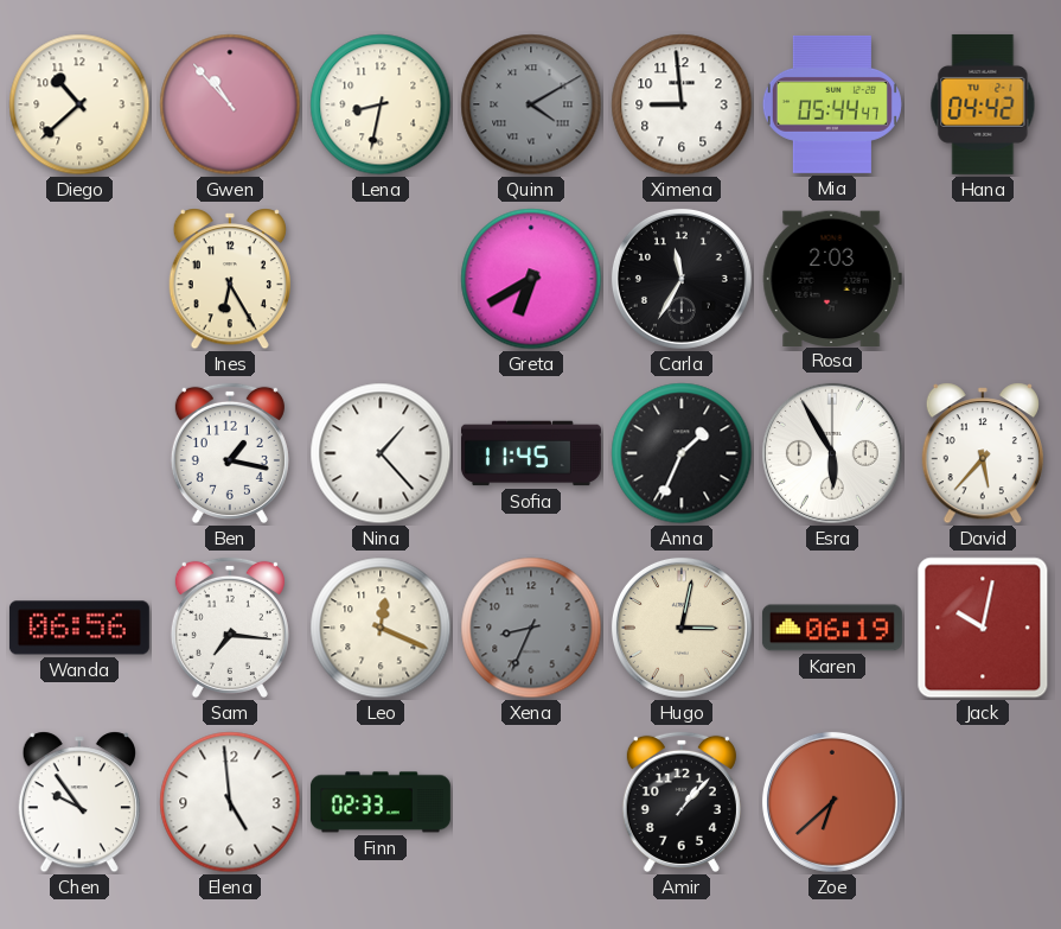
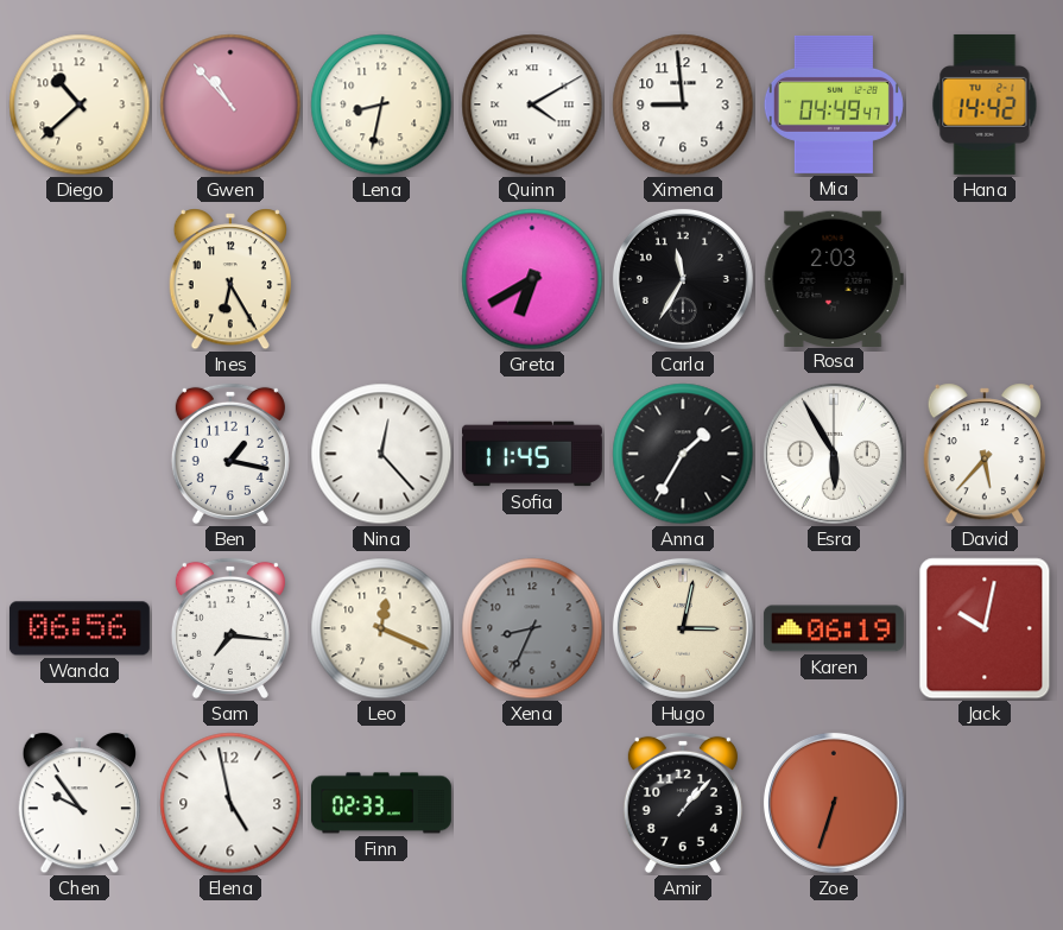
Quinn dial: grey -> white
Mia: 05:44 -> 04:49
Hana: 04:42 -> 14:42
Nina: 1:23 -> 12:23
Anna: 1:34 -> 1:35
Elena: 4:59 -> 4:58
Zoe: 6:38 -> 6:33
